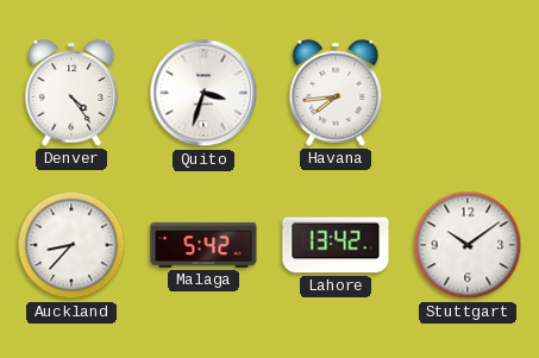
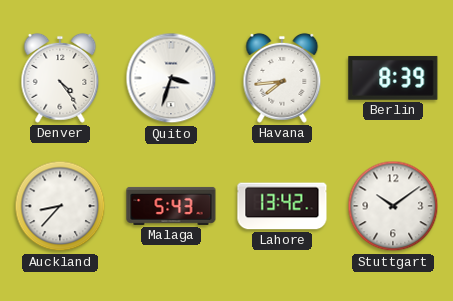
Berlin: none -> 8:39
Malaga: 5:42 -> 5:43
